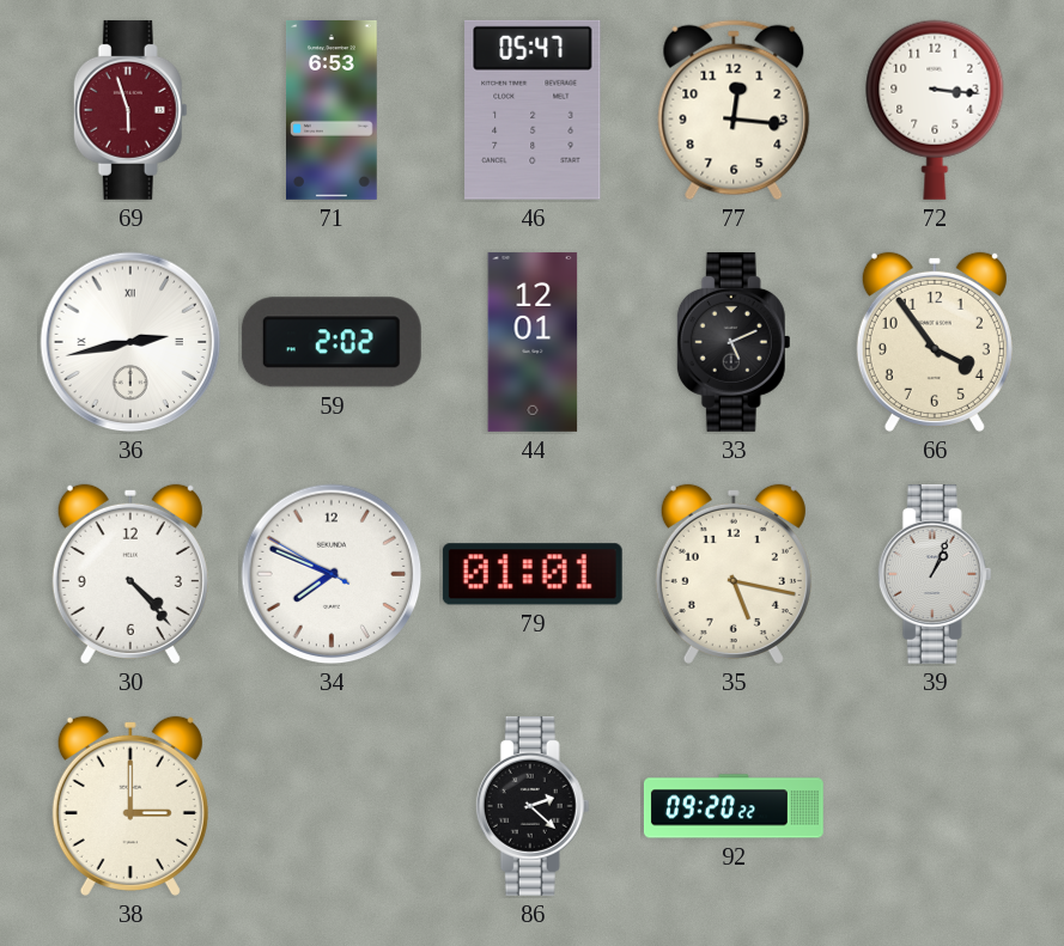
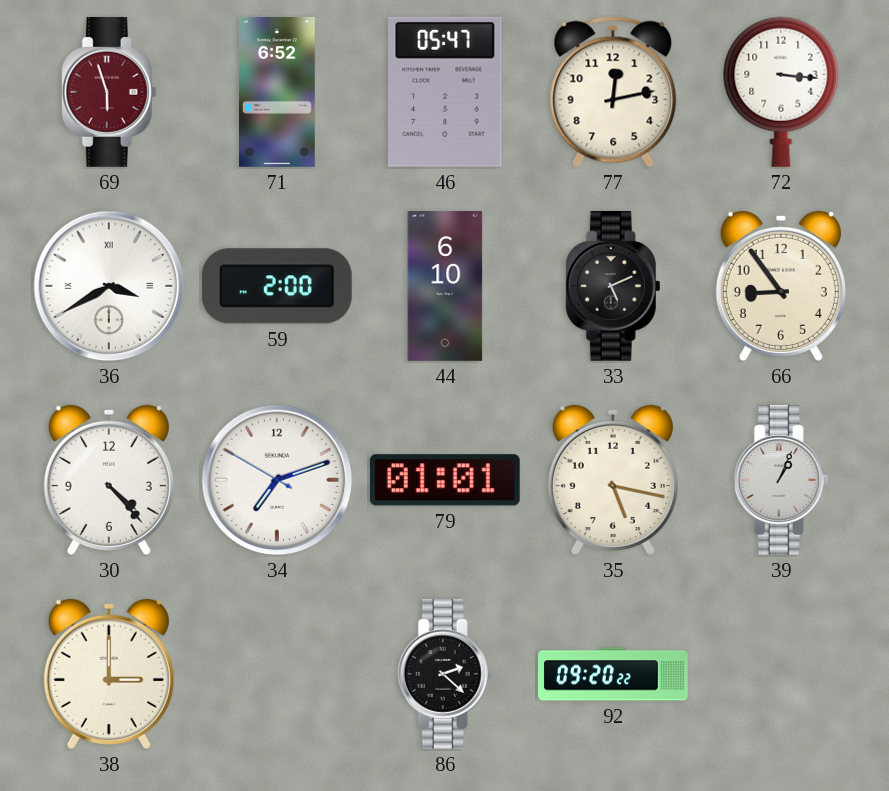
71: 6:53 -> 6:52
77: 12:16 -> 12:13
36: 2:43 -> 3:40
59: 2:02 -> 2:00
44: 12:01 -> 6:10
66: 3:54 -> 8:54
34: 7:48 -> 7:11
